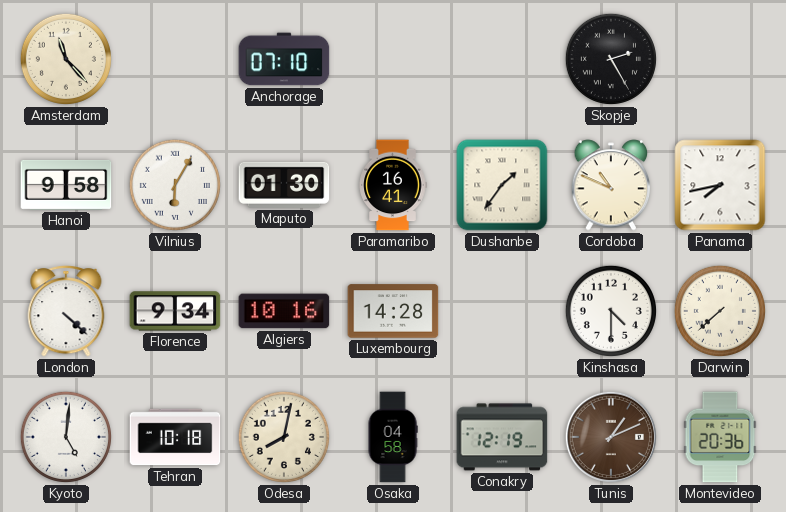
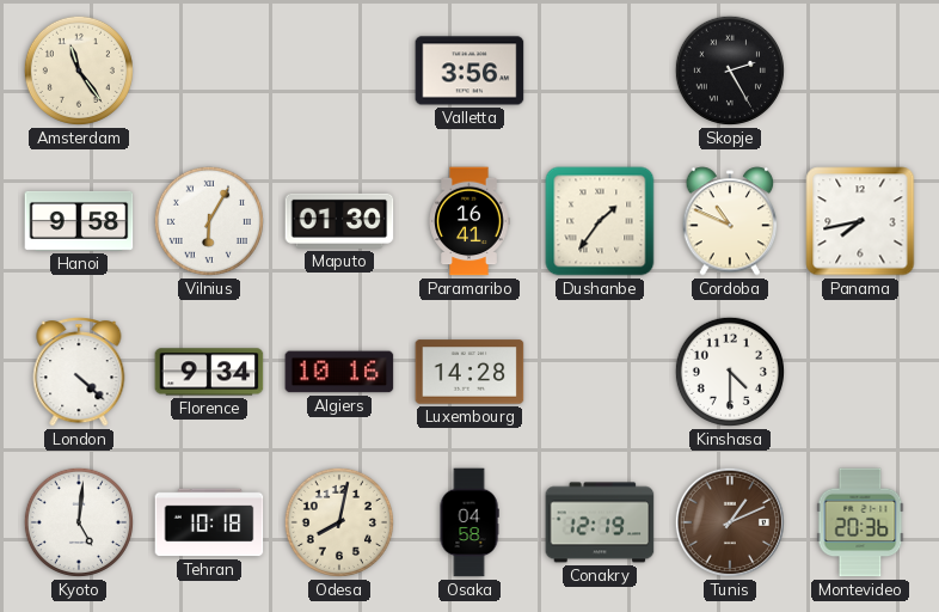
Amsterdam: 11:23 -> 11:24
Anchorage: 07:10 -> none
Valletta: none -> 3:56
Darwin: 7:38 -> none
